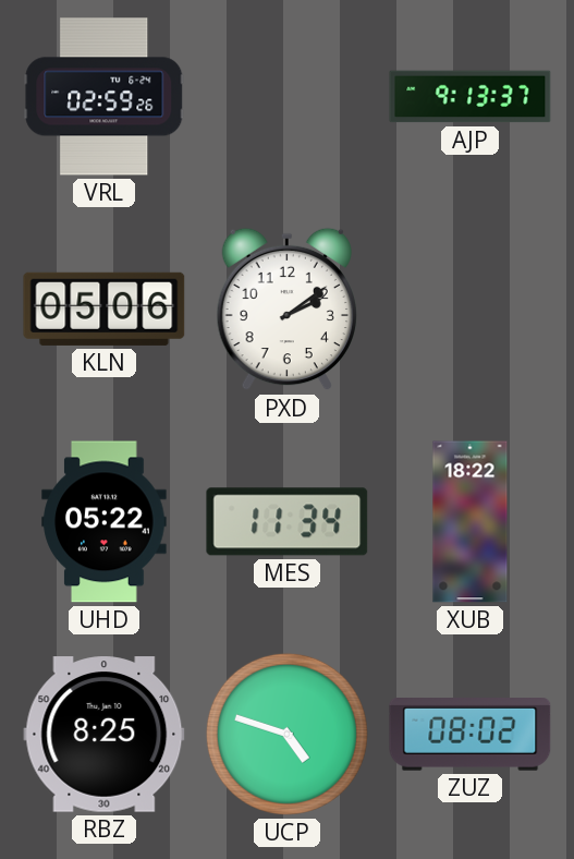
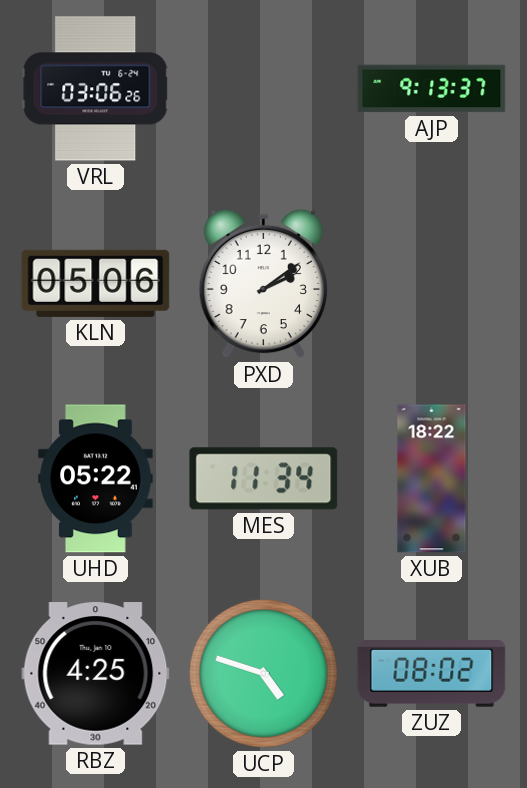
VRL: 02:59 -> 03:06
RBZ: 8:25 -> 4:25
